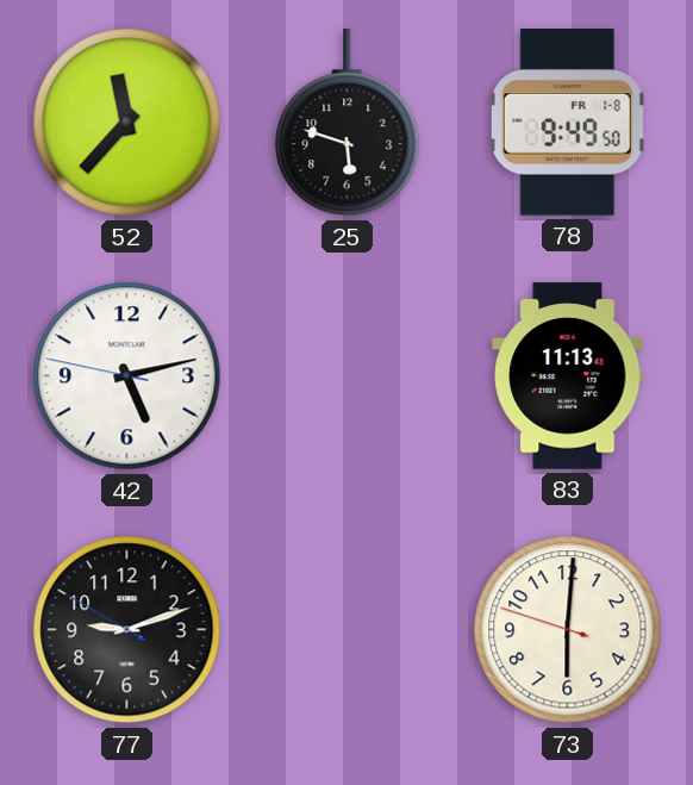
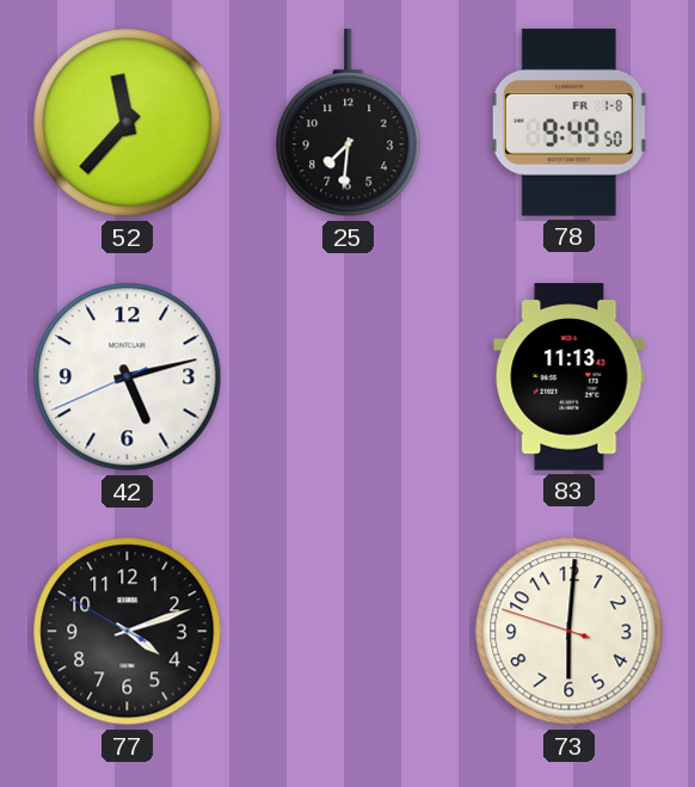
25: 5:48 -> 7:31
42: 5:12:47 -> 5:12:41
77: 9:11 -> 4:11
